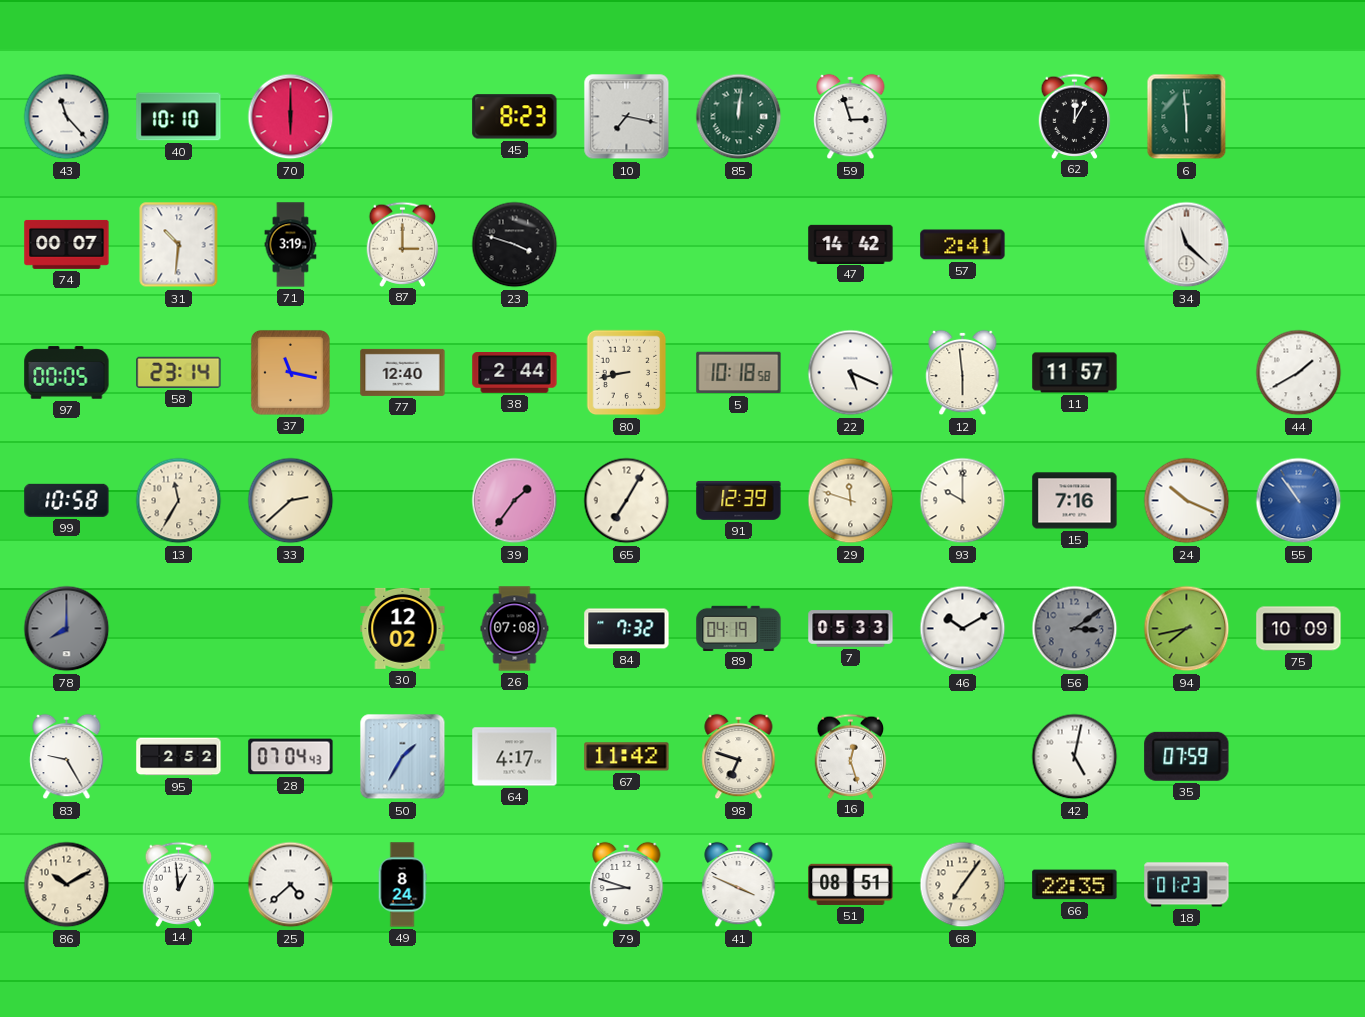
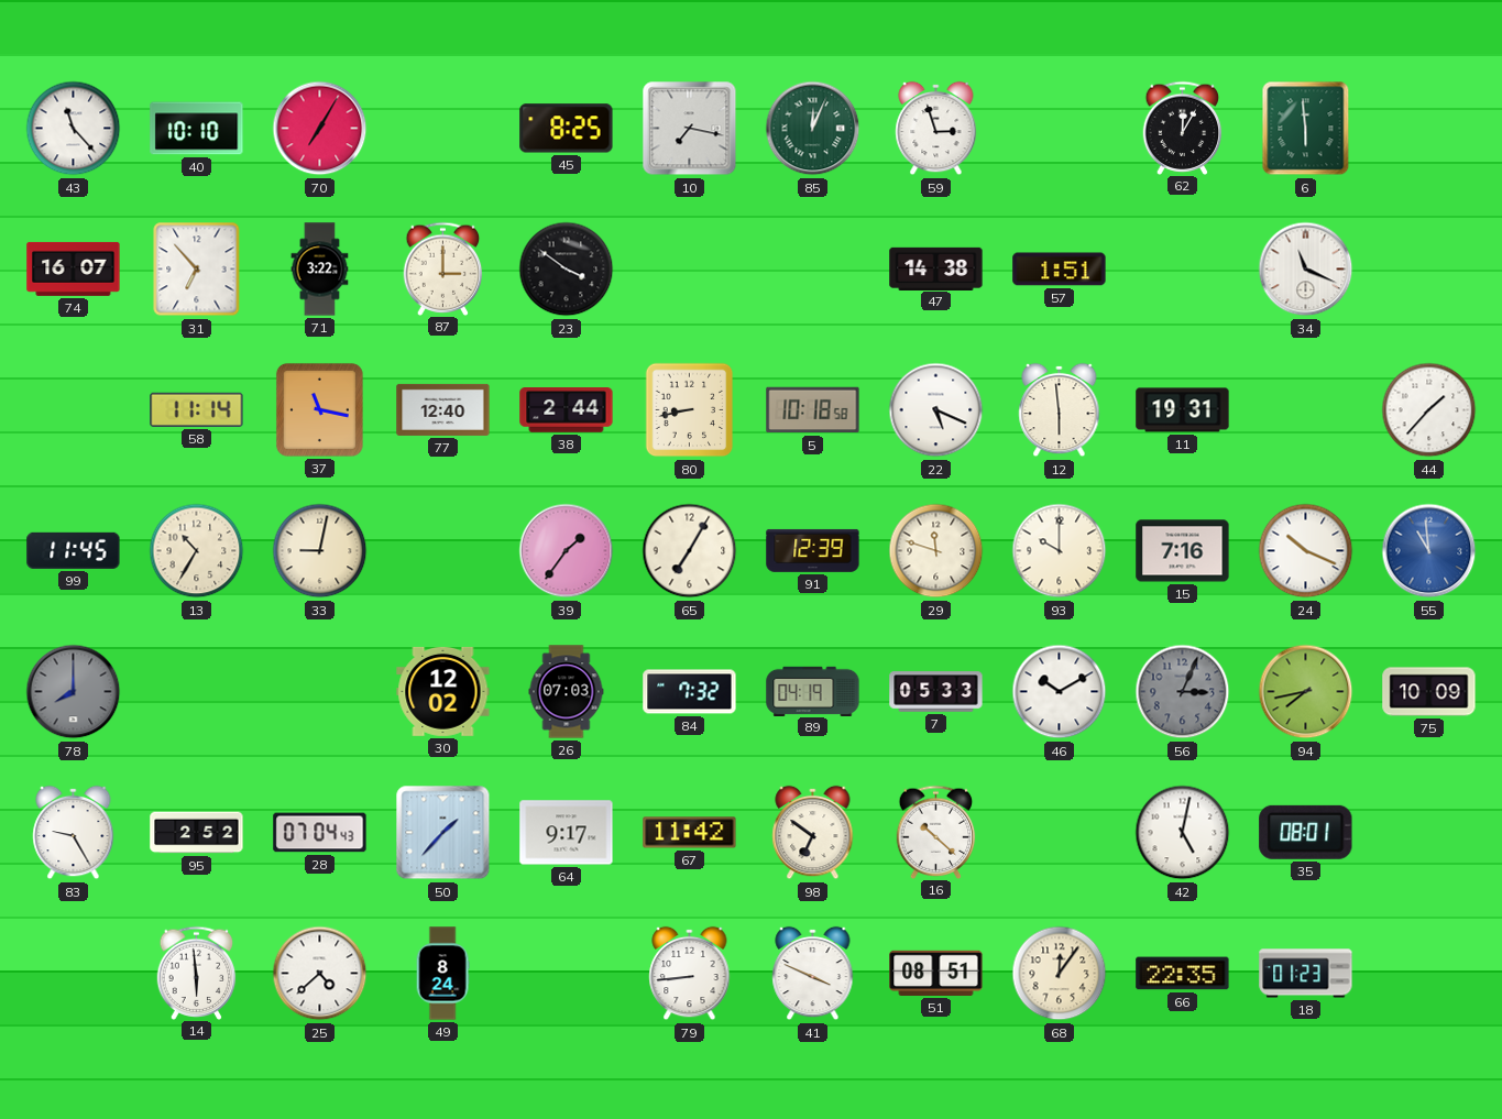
70: 6:00 -> 7:05
45: 8:23 -> 8:25
85: 12:01 -> 12:04
74: 00:07 -> 16:07
31: 10:31 -> 6:53
71: 3:19 -> 3:22
23: 3:48 -> 3:51
47: 14:42 -> 14:38
57: 2:41 -> 1:51
34: 11:22 -> 11:19
97: 00:05 -> none
58: 23:14 -> 11:14
11: 11:57 -> 19:31
44: 1:40 -> 1:37
99: 10:58 -> 11:45
13: 11:35 -> 10:35
33: 2:38 -> 9:02
55: 10:54 -> 10:59
26: 07:08 -> 07:03
56: 3:09 -> 3:04
50: 1:35 -> 1:37
64: 4:17 -> 9:17
98: 6:48 -> 6:51
16: 12:27 -> 10:22
35: 07:59 -> 08:01
86: 10:10 -> none
14: 12:59 -> 5:59
79: 8:48 -> 8:44
68: 7:06 -> 12:06
